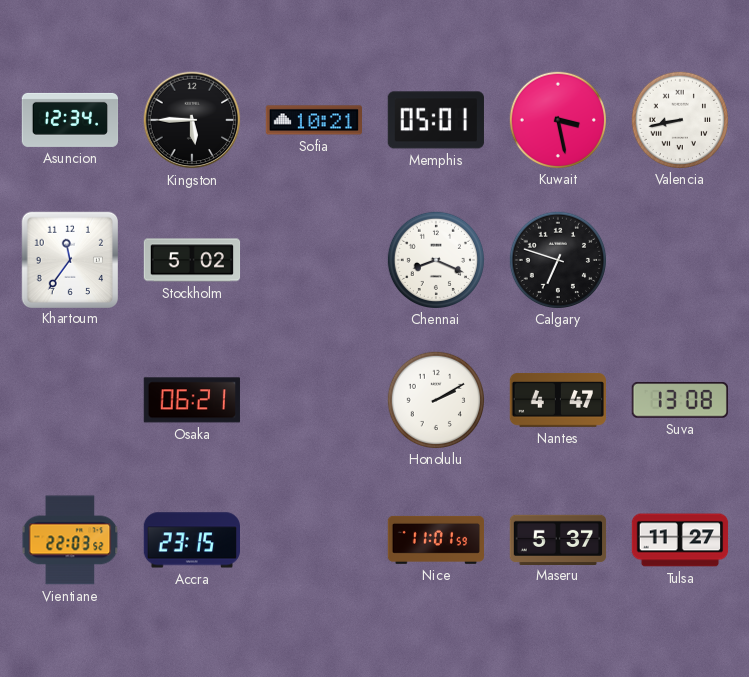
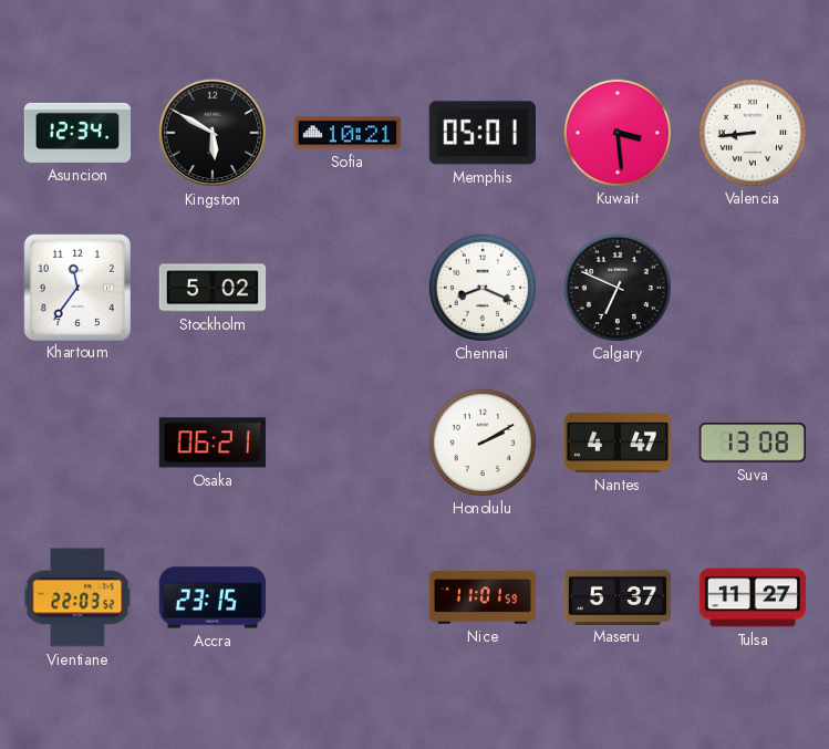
Kingston: 5:45 -> 5:50
Kuwait: 3:28 -> 3:29
Valencia: 8:43 -> 8:44
Calgary: 6:48 -> 6:49
